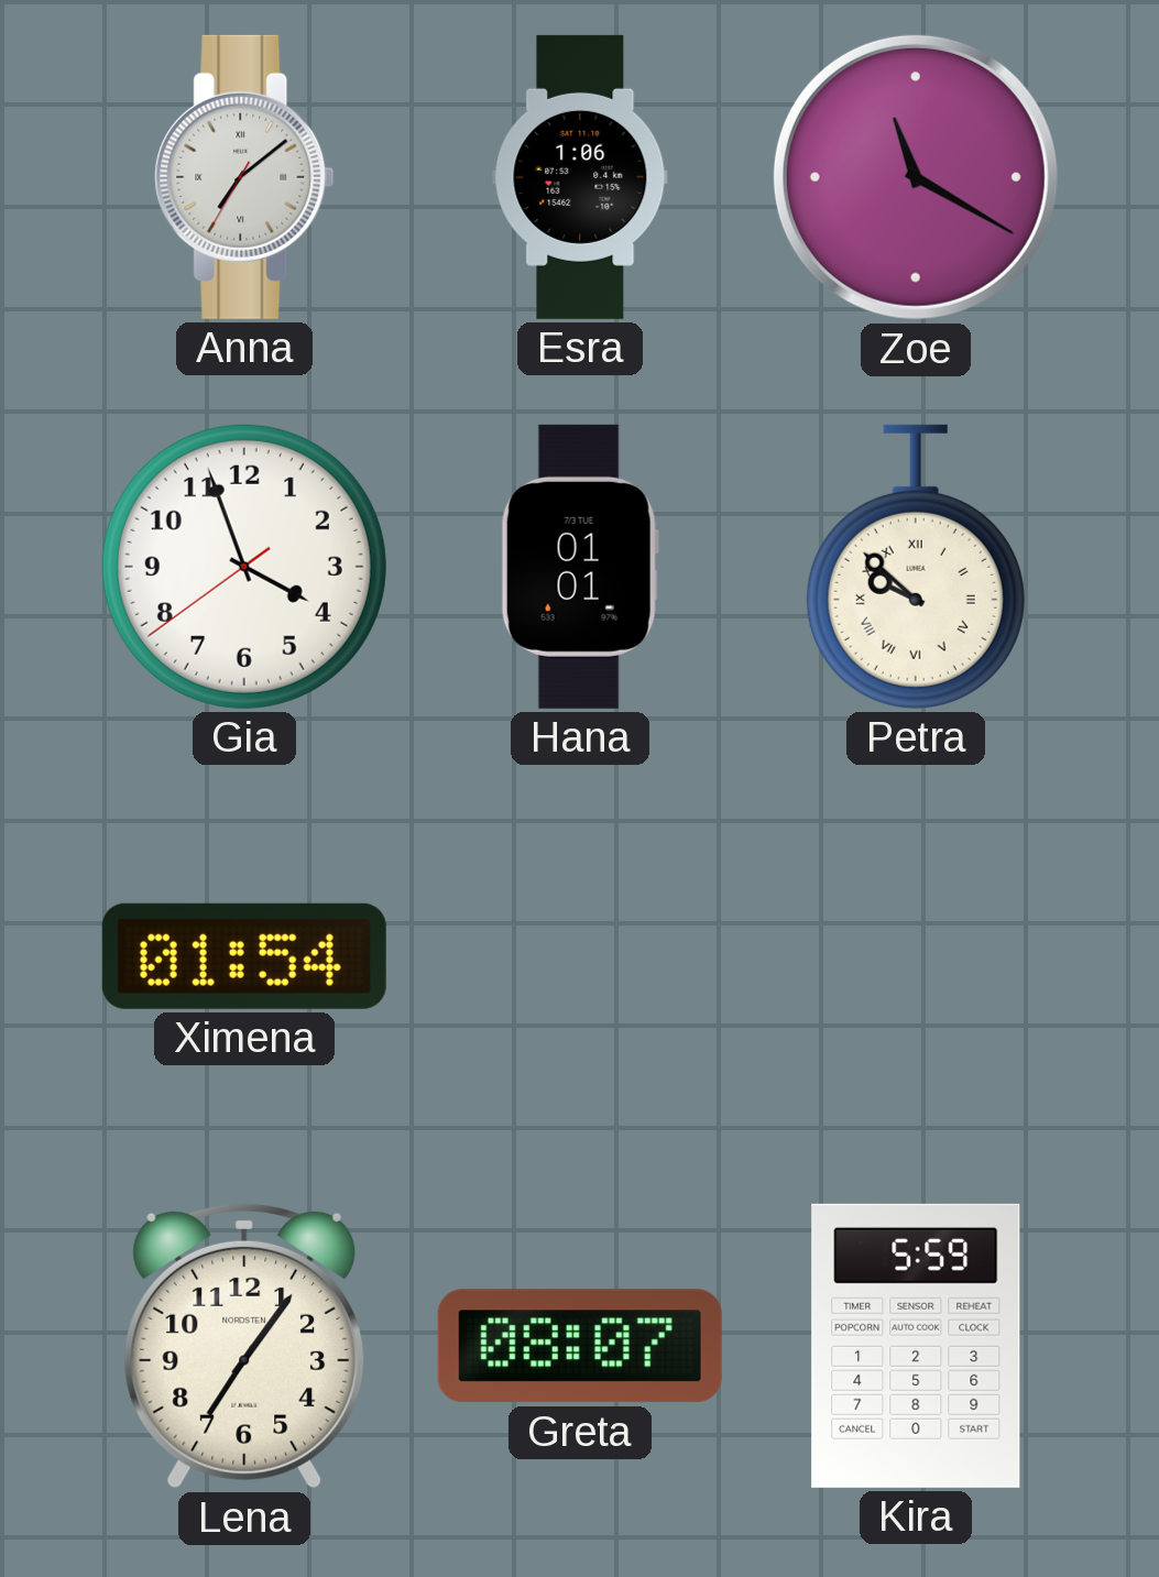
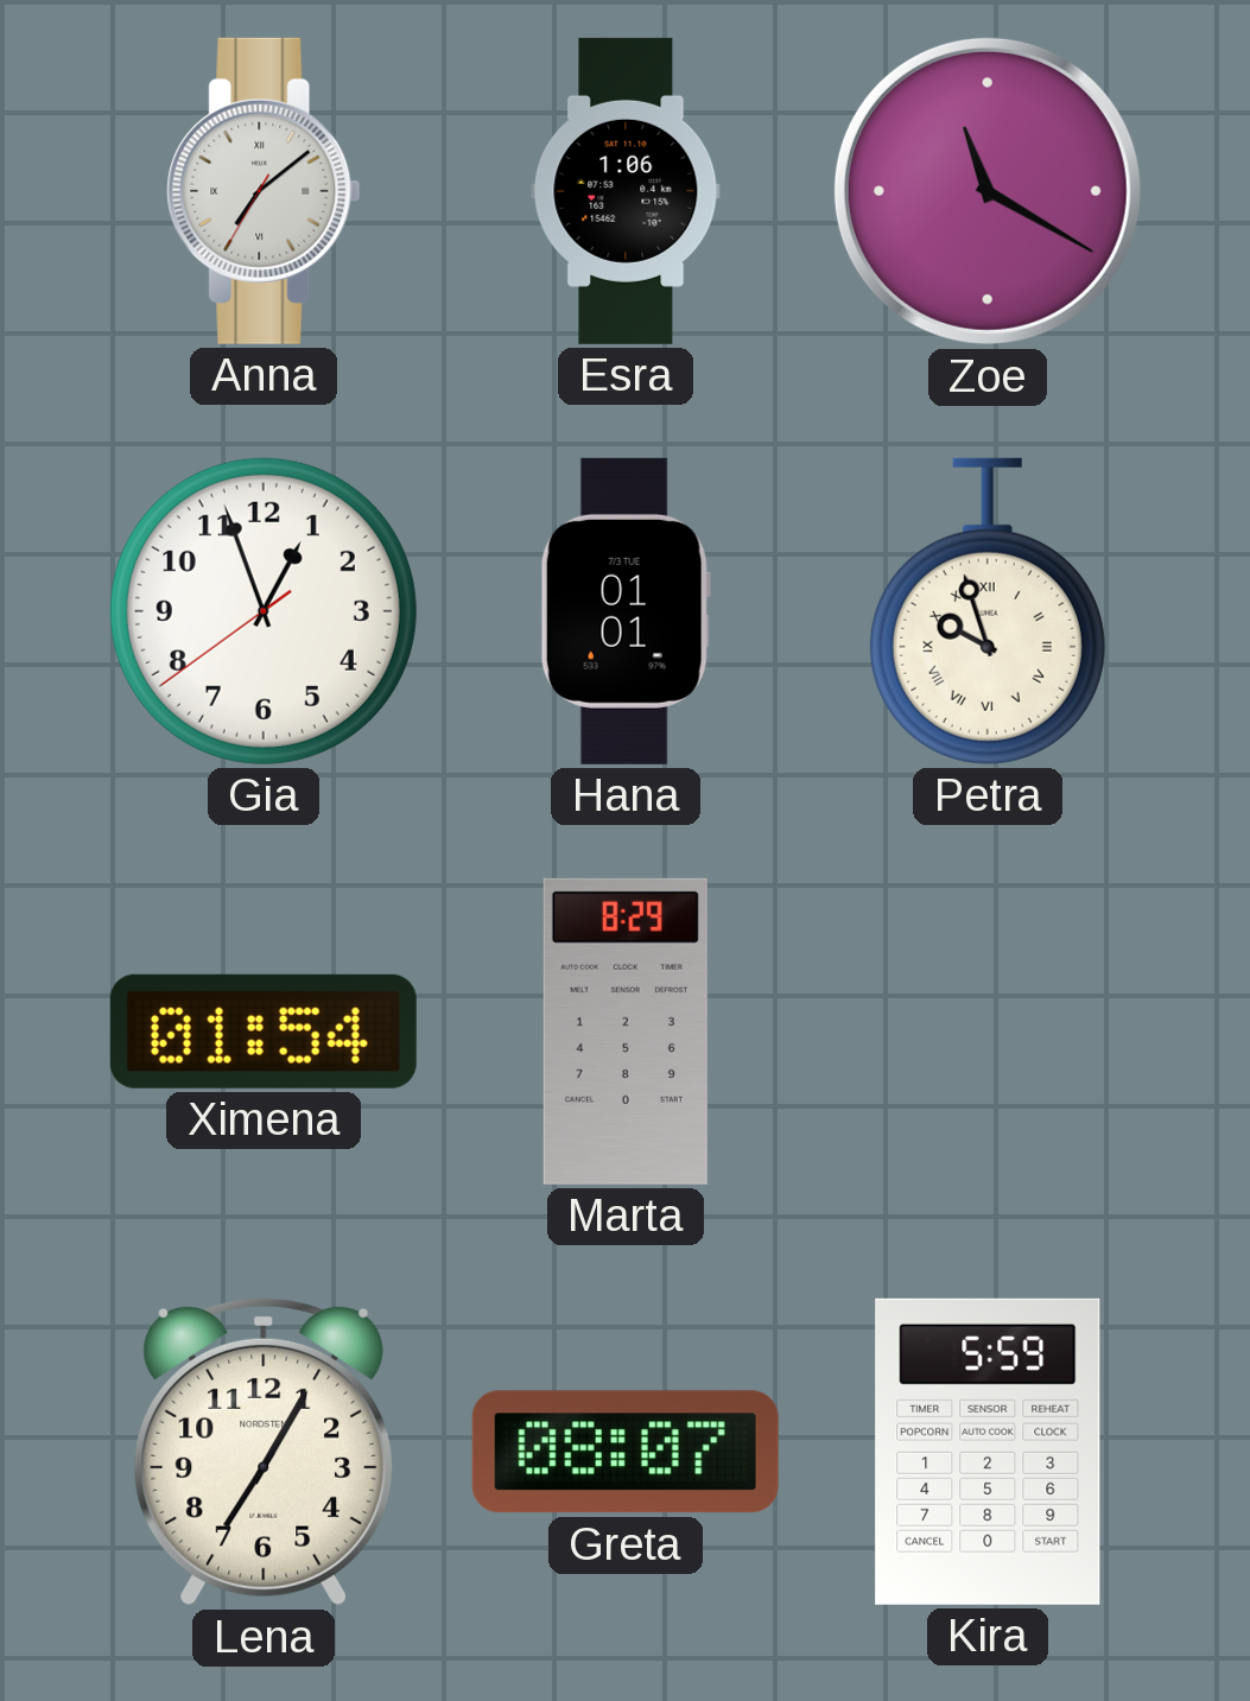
Gia: 3:56 -> 12:56
Petra: 9:52 -> 9:57
Marta: none -> 8:29
Lena: 7:06 -> 7:05
